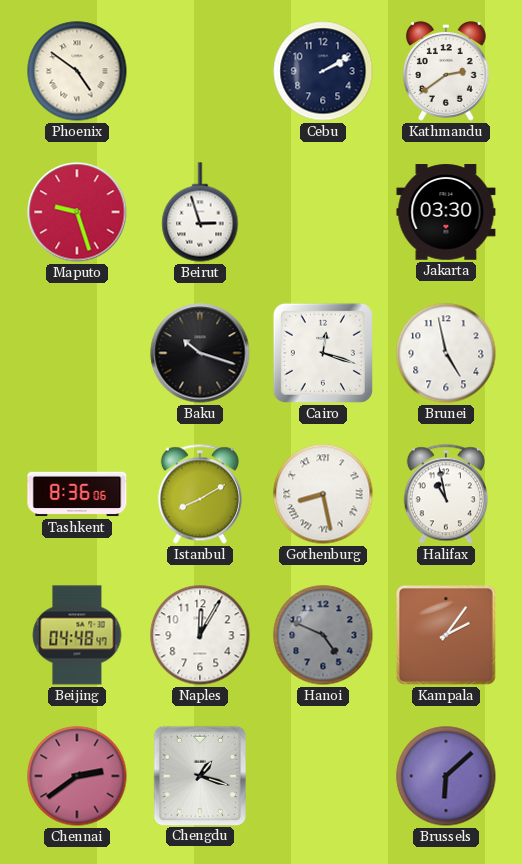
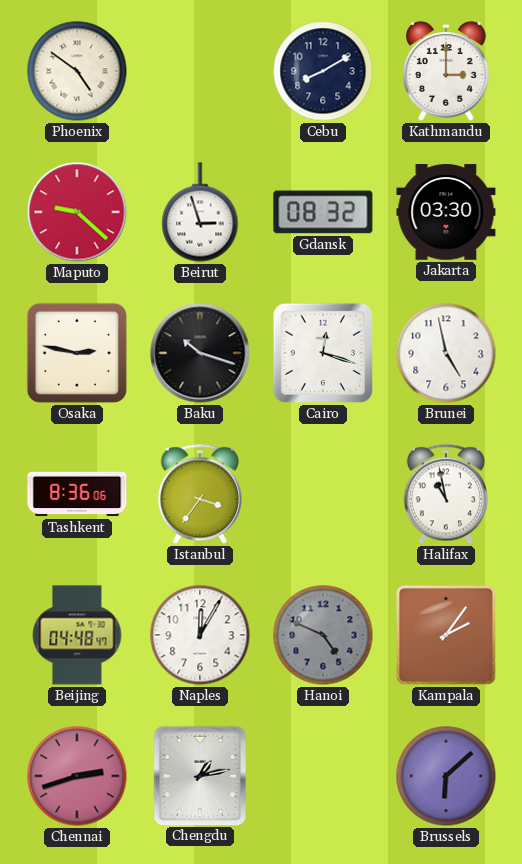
Cebu: 2:10 -> 8:10
Kathmandu: 2:39 -> 3:00
Maputo: 9:27 -> 9:22
Gdansk: none -> 08:32
Osaka: none -> 2:47
Istanbul: 8:10 -> 3:36
Gothenburg: 8:28 -> none
Chennai: 2:39 -> 2:42
Chengdu: 1:18 -> 1:13
